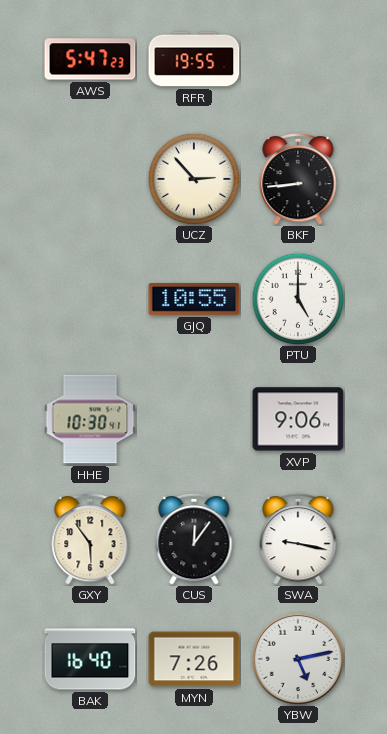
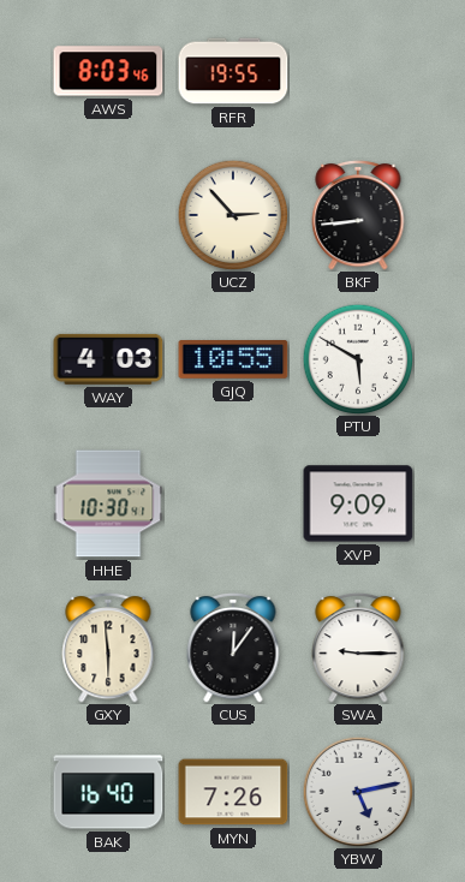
AWS: 5:47 -> 8:03
WAY: none -> 4:03
PTU: 5:00 -> 5:50
XVP: 9:06 -> 9:09
GXY: 5:54 -> 5:59
SWA: 9:17 -> 9:15
